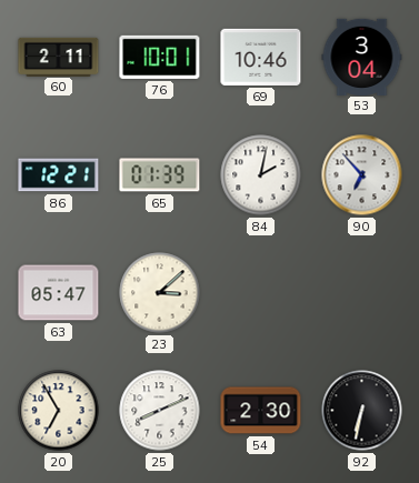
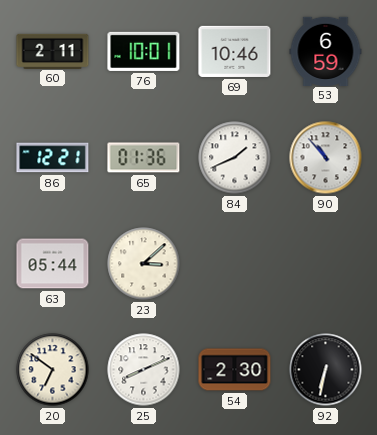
53: 3:04 -> 6:59
65: 01:39 -> 01:36
84: 2:02 -> 1:41
90: 6:53 -> 10:53
63: 05:47 -> 05:44
20: 6:55 -> 6:51
